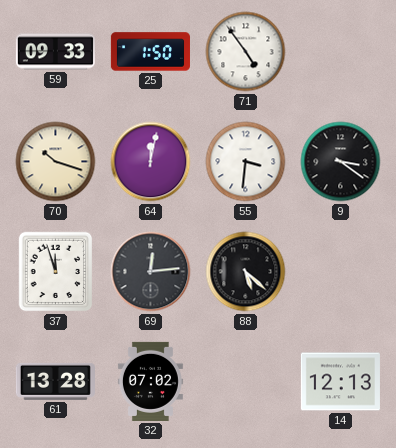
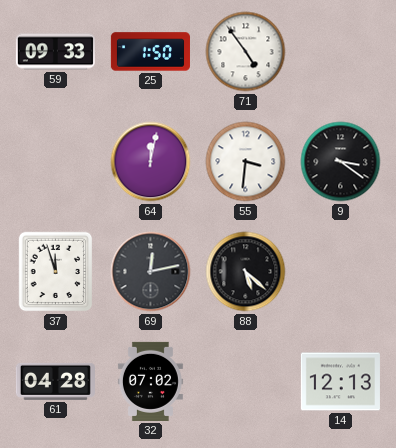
70: 10:18 -> none
69: 12:14 -> 12:13
61: 13:28 -> 04:28
